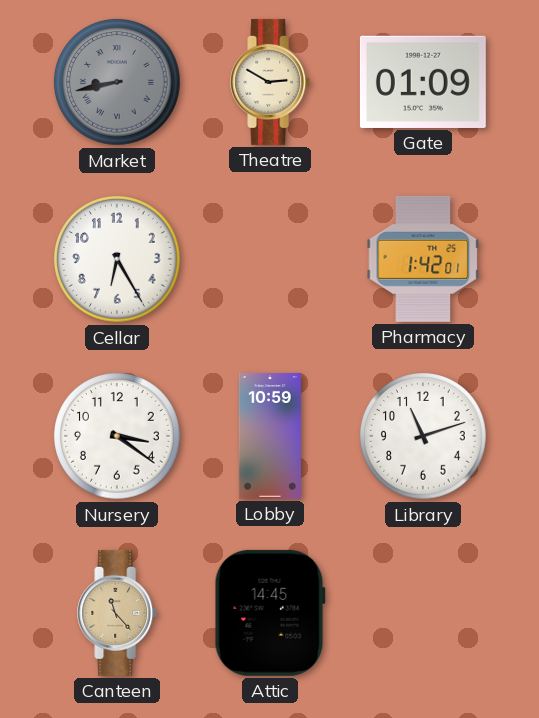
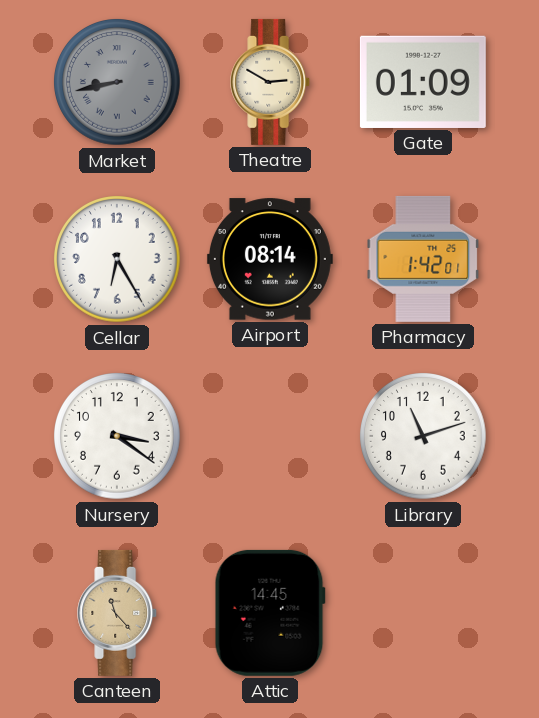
Airport: none -> 08:14
Lobby: 10:59 -> none
